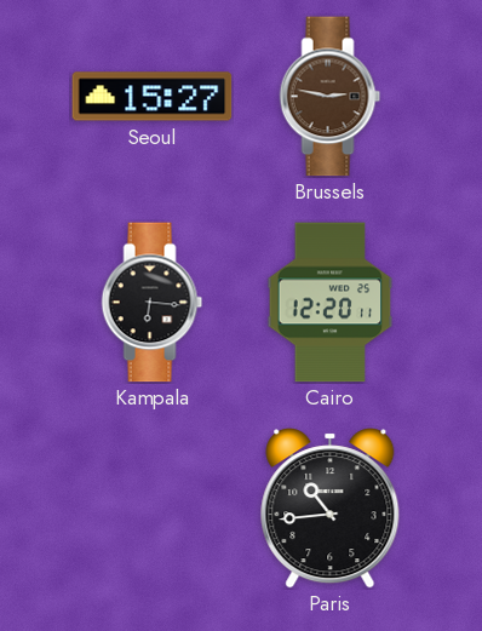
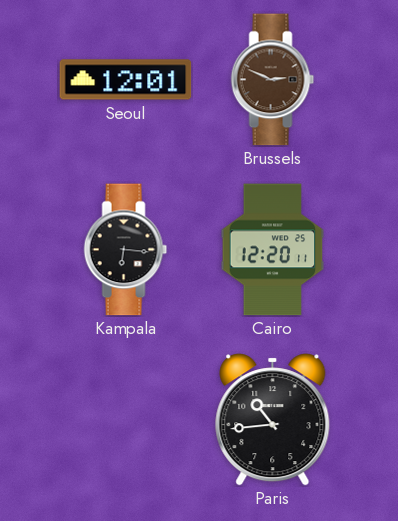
Seoul: 15:27 -> 12:01
Brussels: 2:47 -> 2:49
